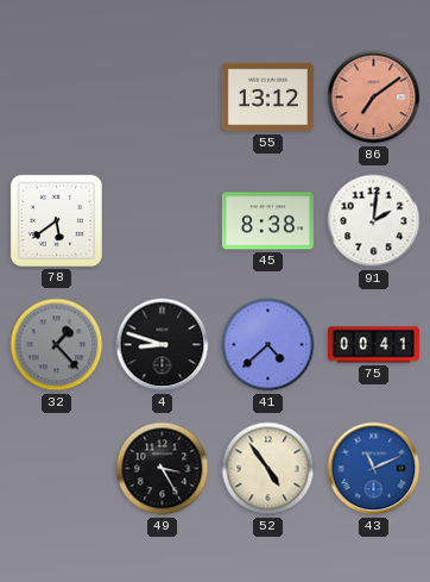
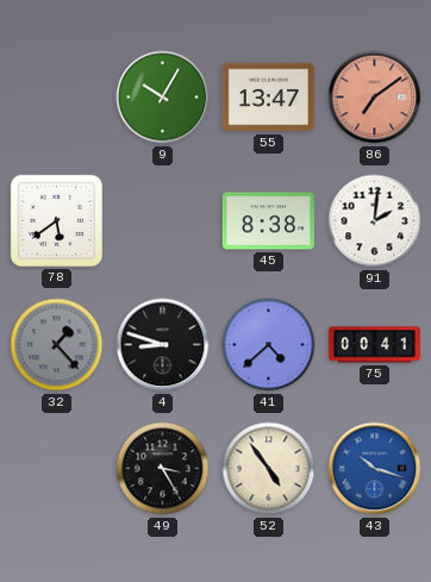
9: none -> 10:05
55: 13:12 -> 13:47
43: 11:11 -> 10:18
